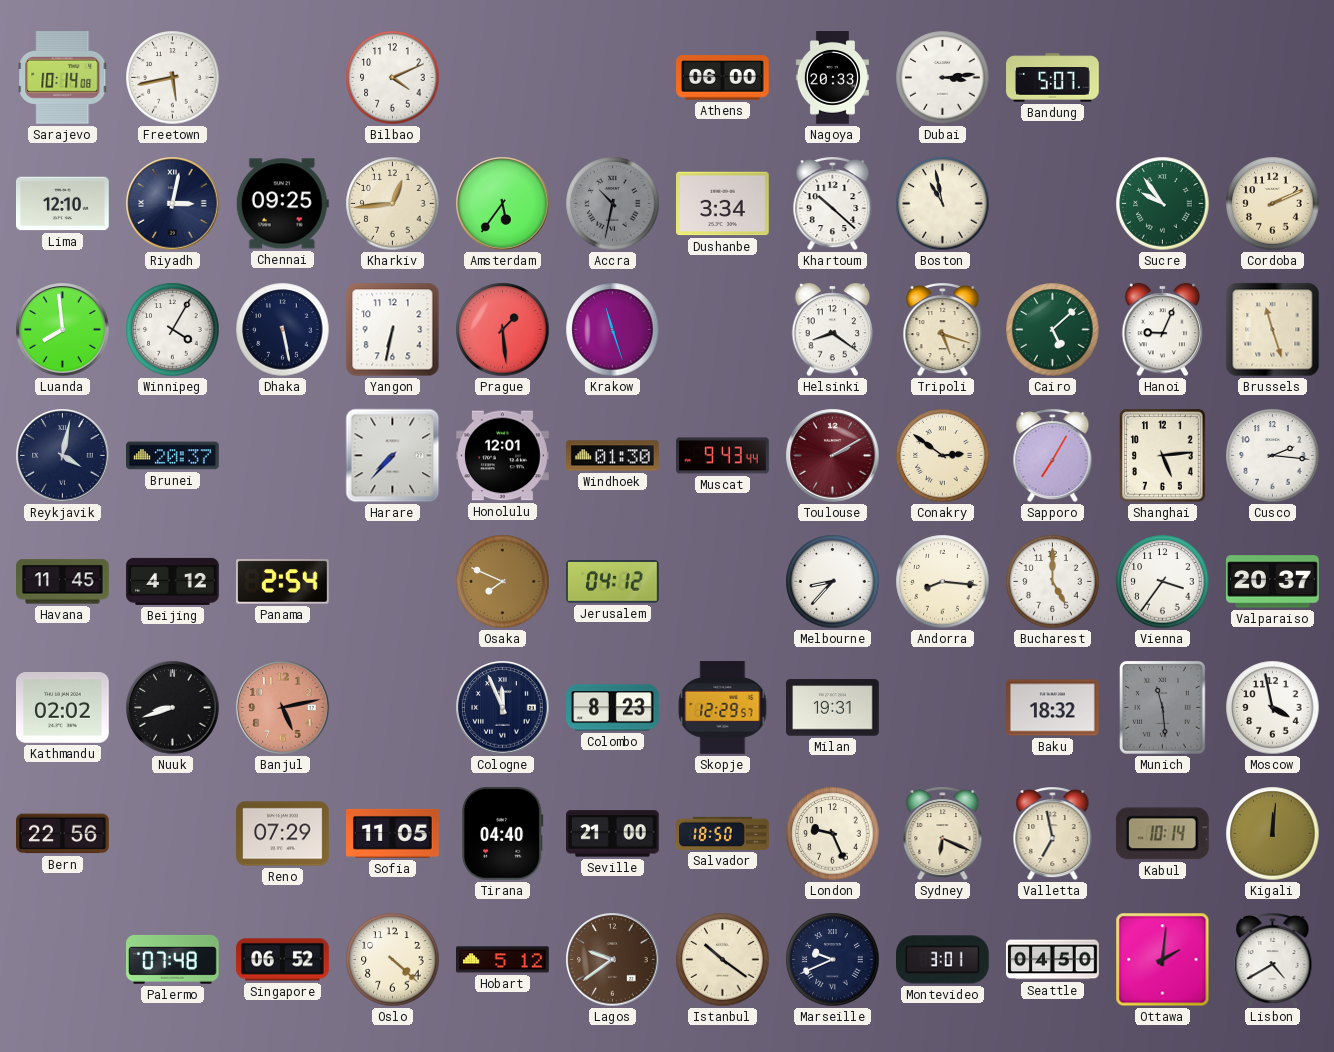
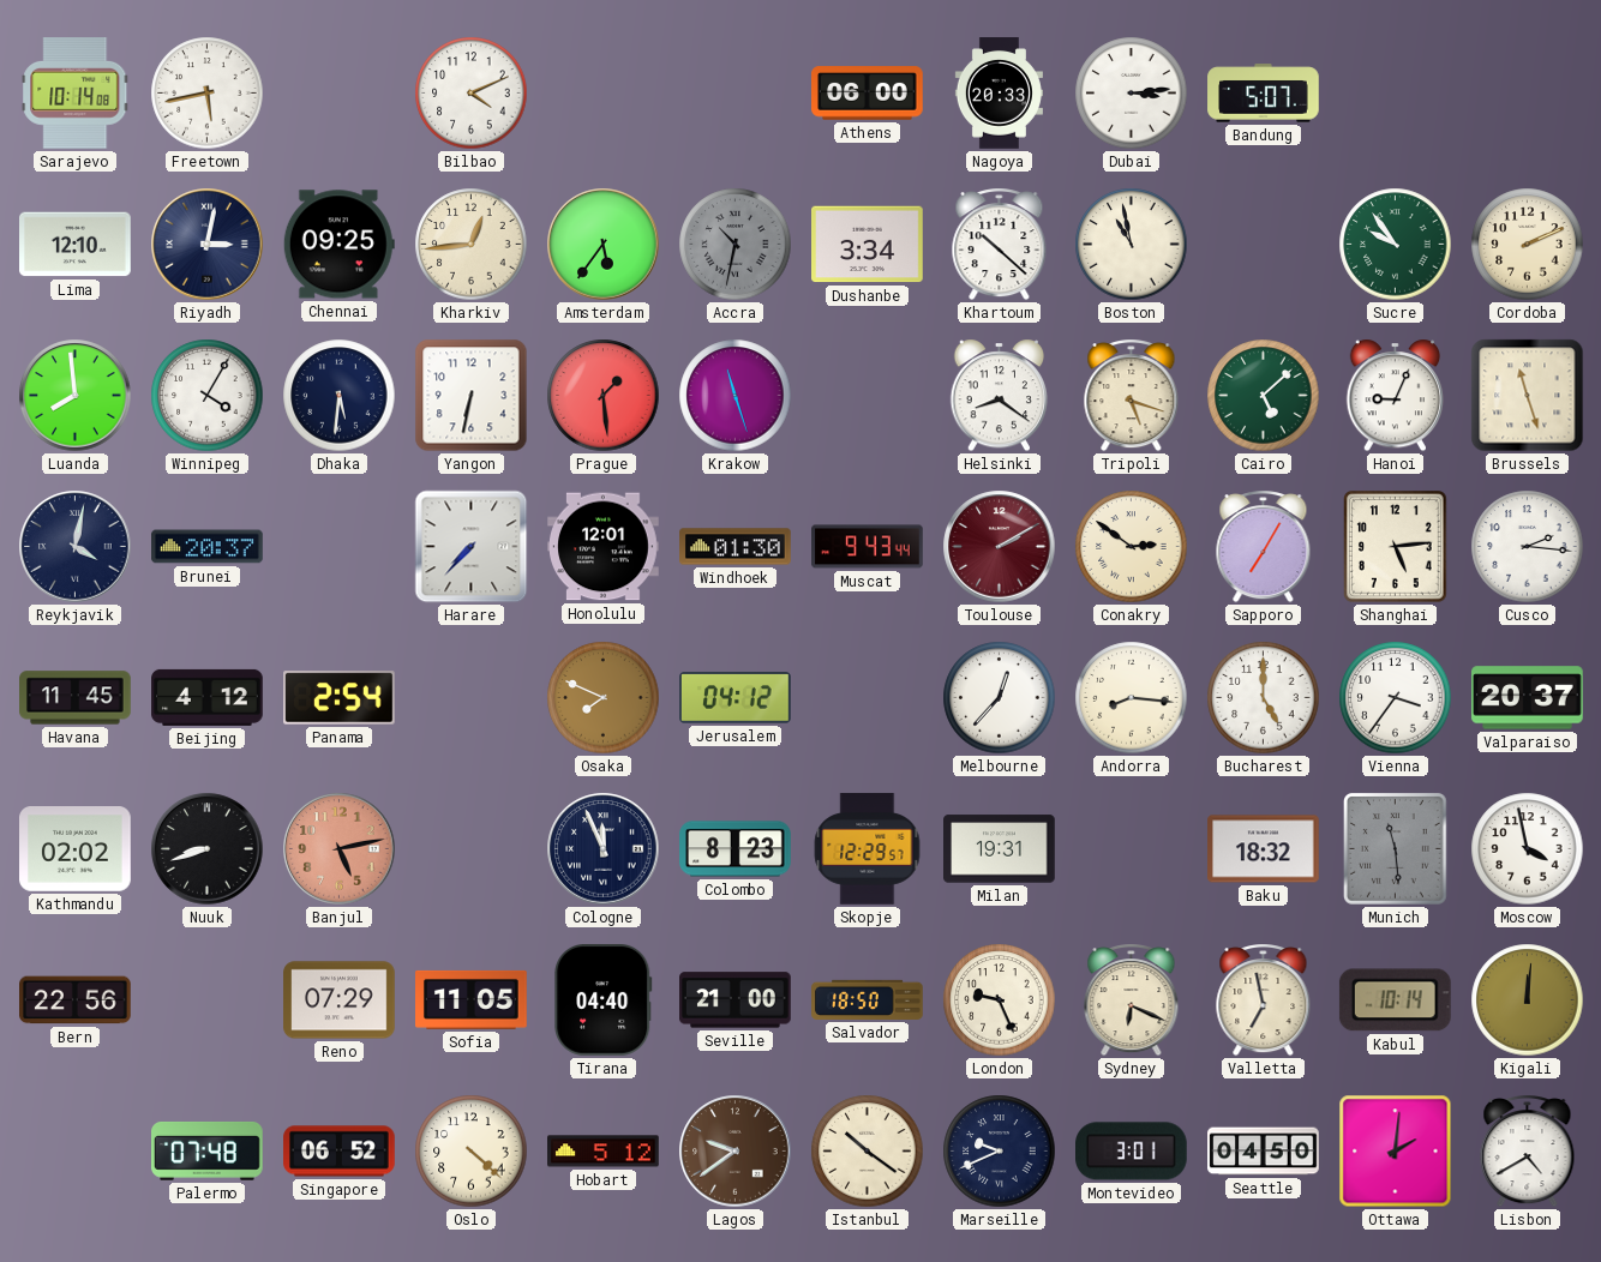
Dhaka: 5:28 -> 5:31
Melbourne: 8:37 -> 12:37
